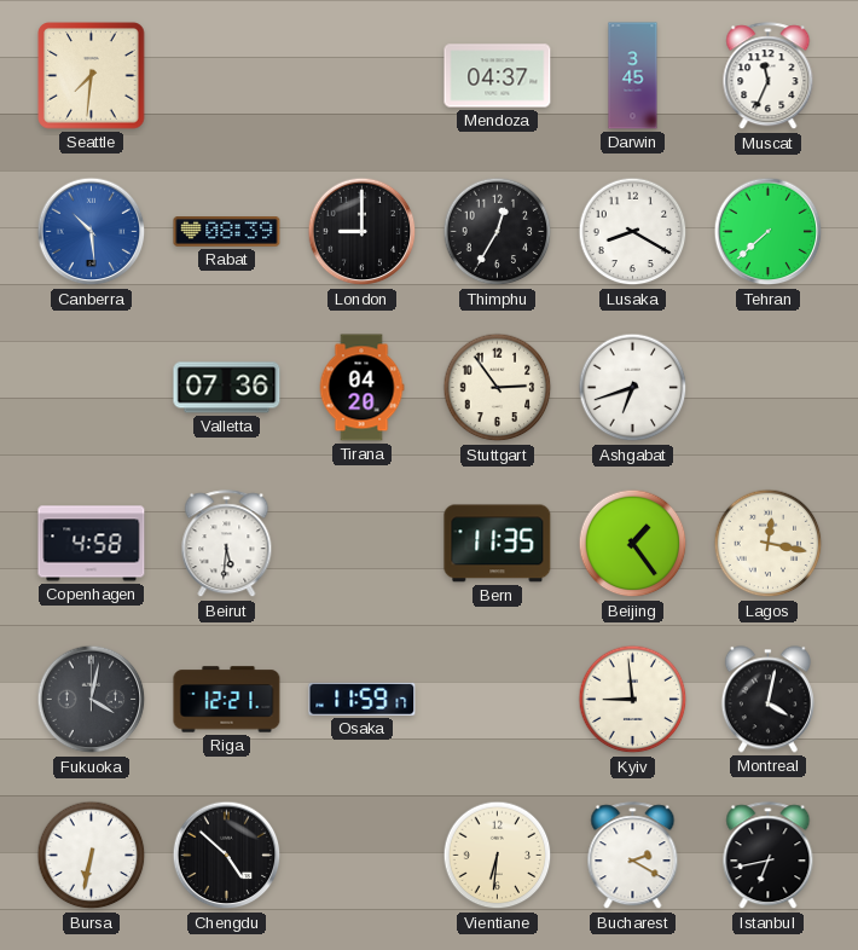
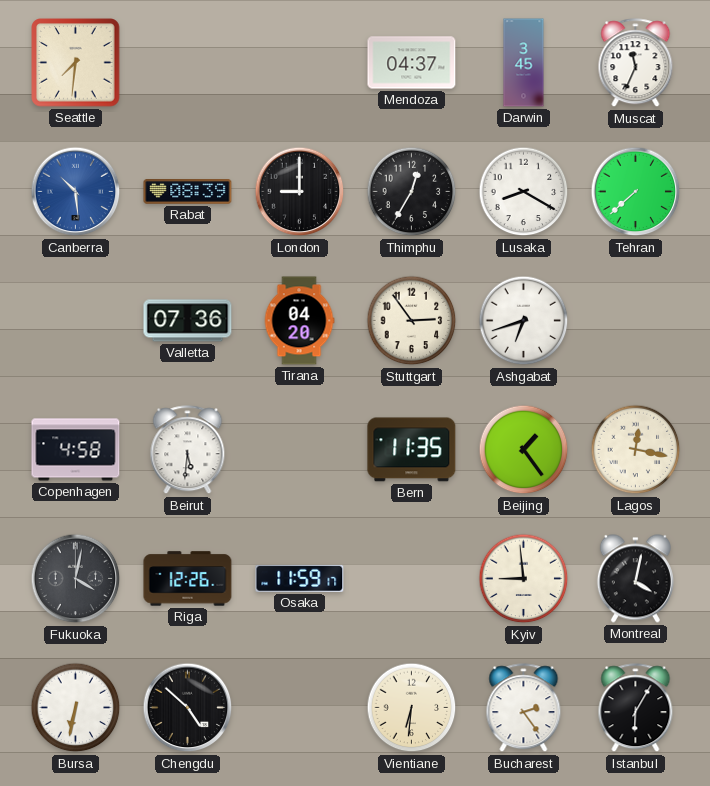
Riga: 12:21 -> 12:26
Bucharest: 2:20 -> 2:24
Istanbul: 6:43 -> 6:05
